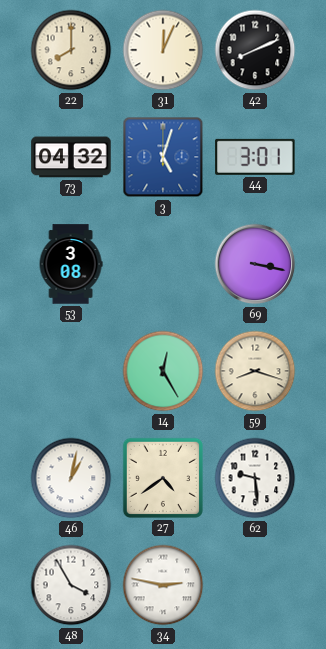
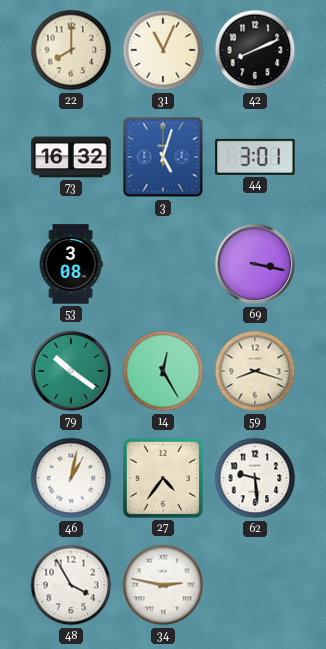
31: 12:04 -> 11:04
73: 04:32 -> 16:32
79: none -> 10:21
27: 4:39 -> 4:36
